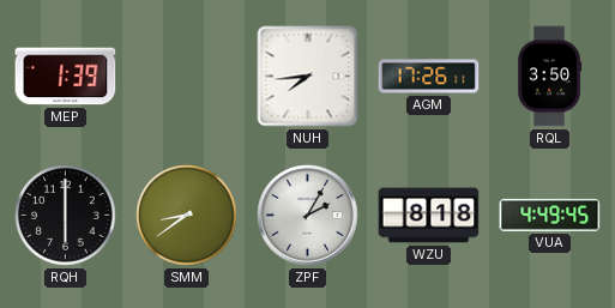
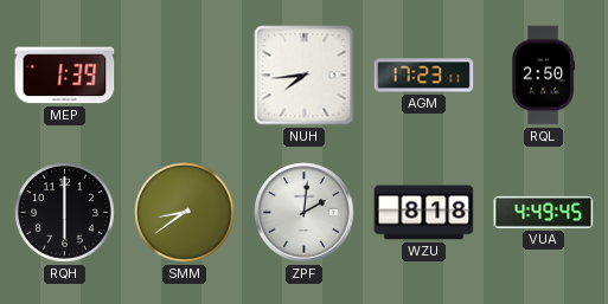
AGM: 17:26 -> 17:23
RQL: 3:50 -> 2:50
ZPF: 2:05 -> 2:01
